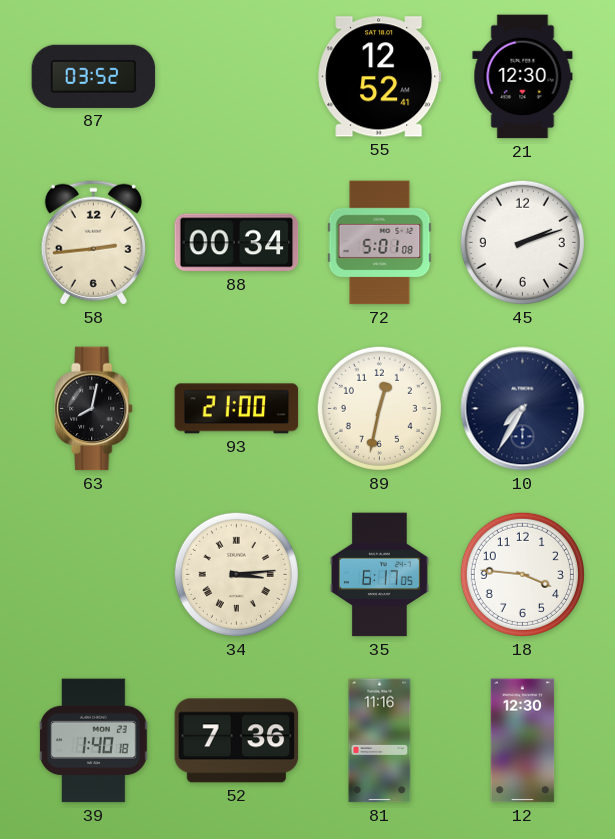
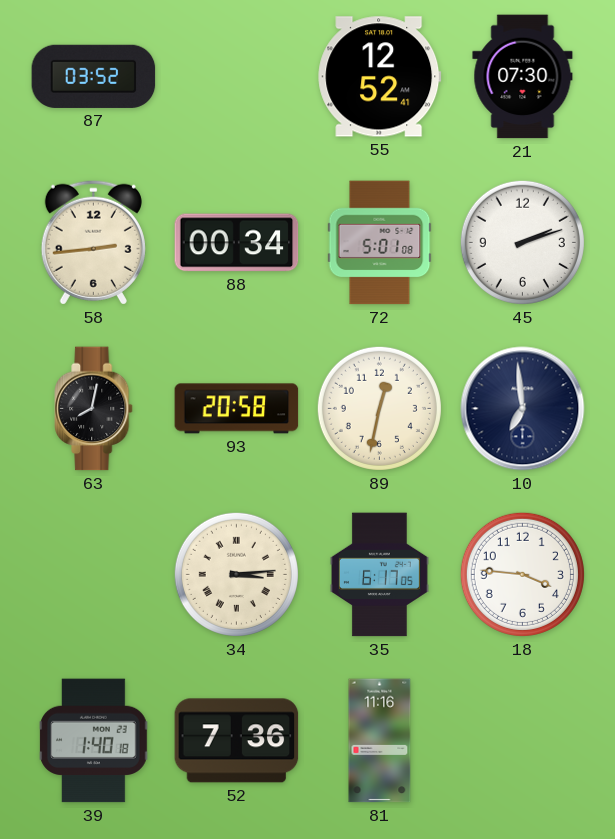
21: 12:30 -> 07:30
93: 21:00 -> 20:58
10: 7:35 -> 6:59
12: 12:30 -> none
